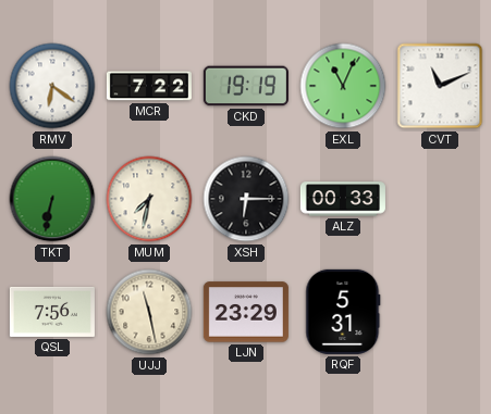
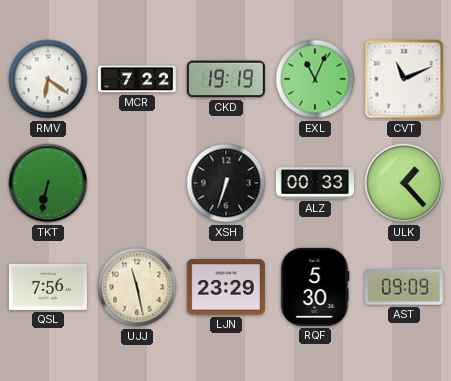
MUM: 7:32 -> none
XSH: 6:15 -> 6:33
ULK: none -> 1:23
RQF: 5:31 -> 5:30
AST: none -> 09:09
